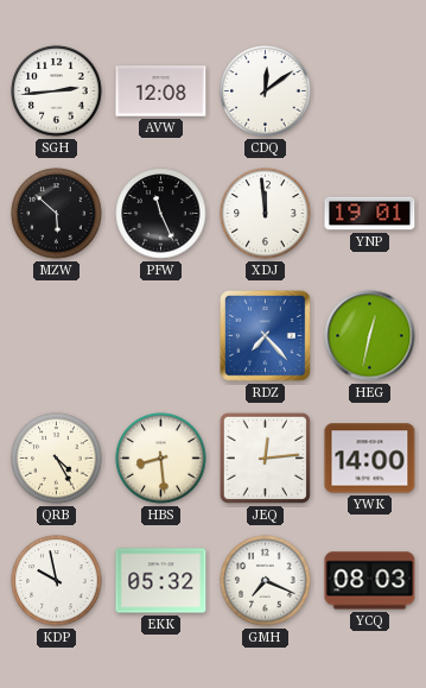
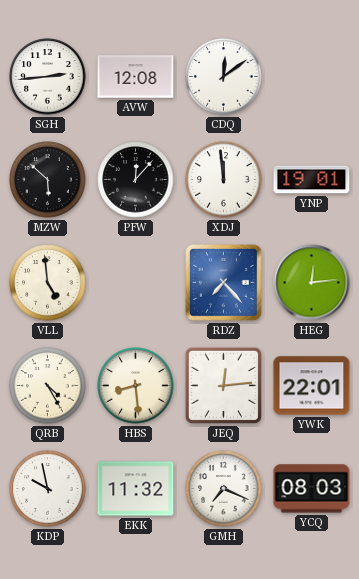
PFW: 11:26 -> 12:07
VLL: none -> 4:59
HEG: 12:32 -> 12:14
YWK: 14:00 -> 22:01
EKK: 05:32 -> 11:32
